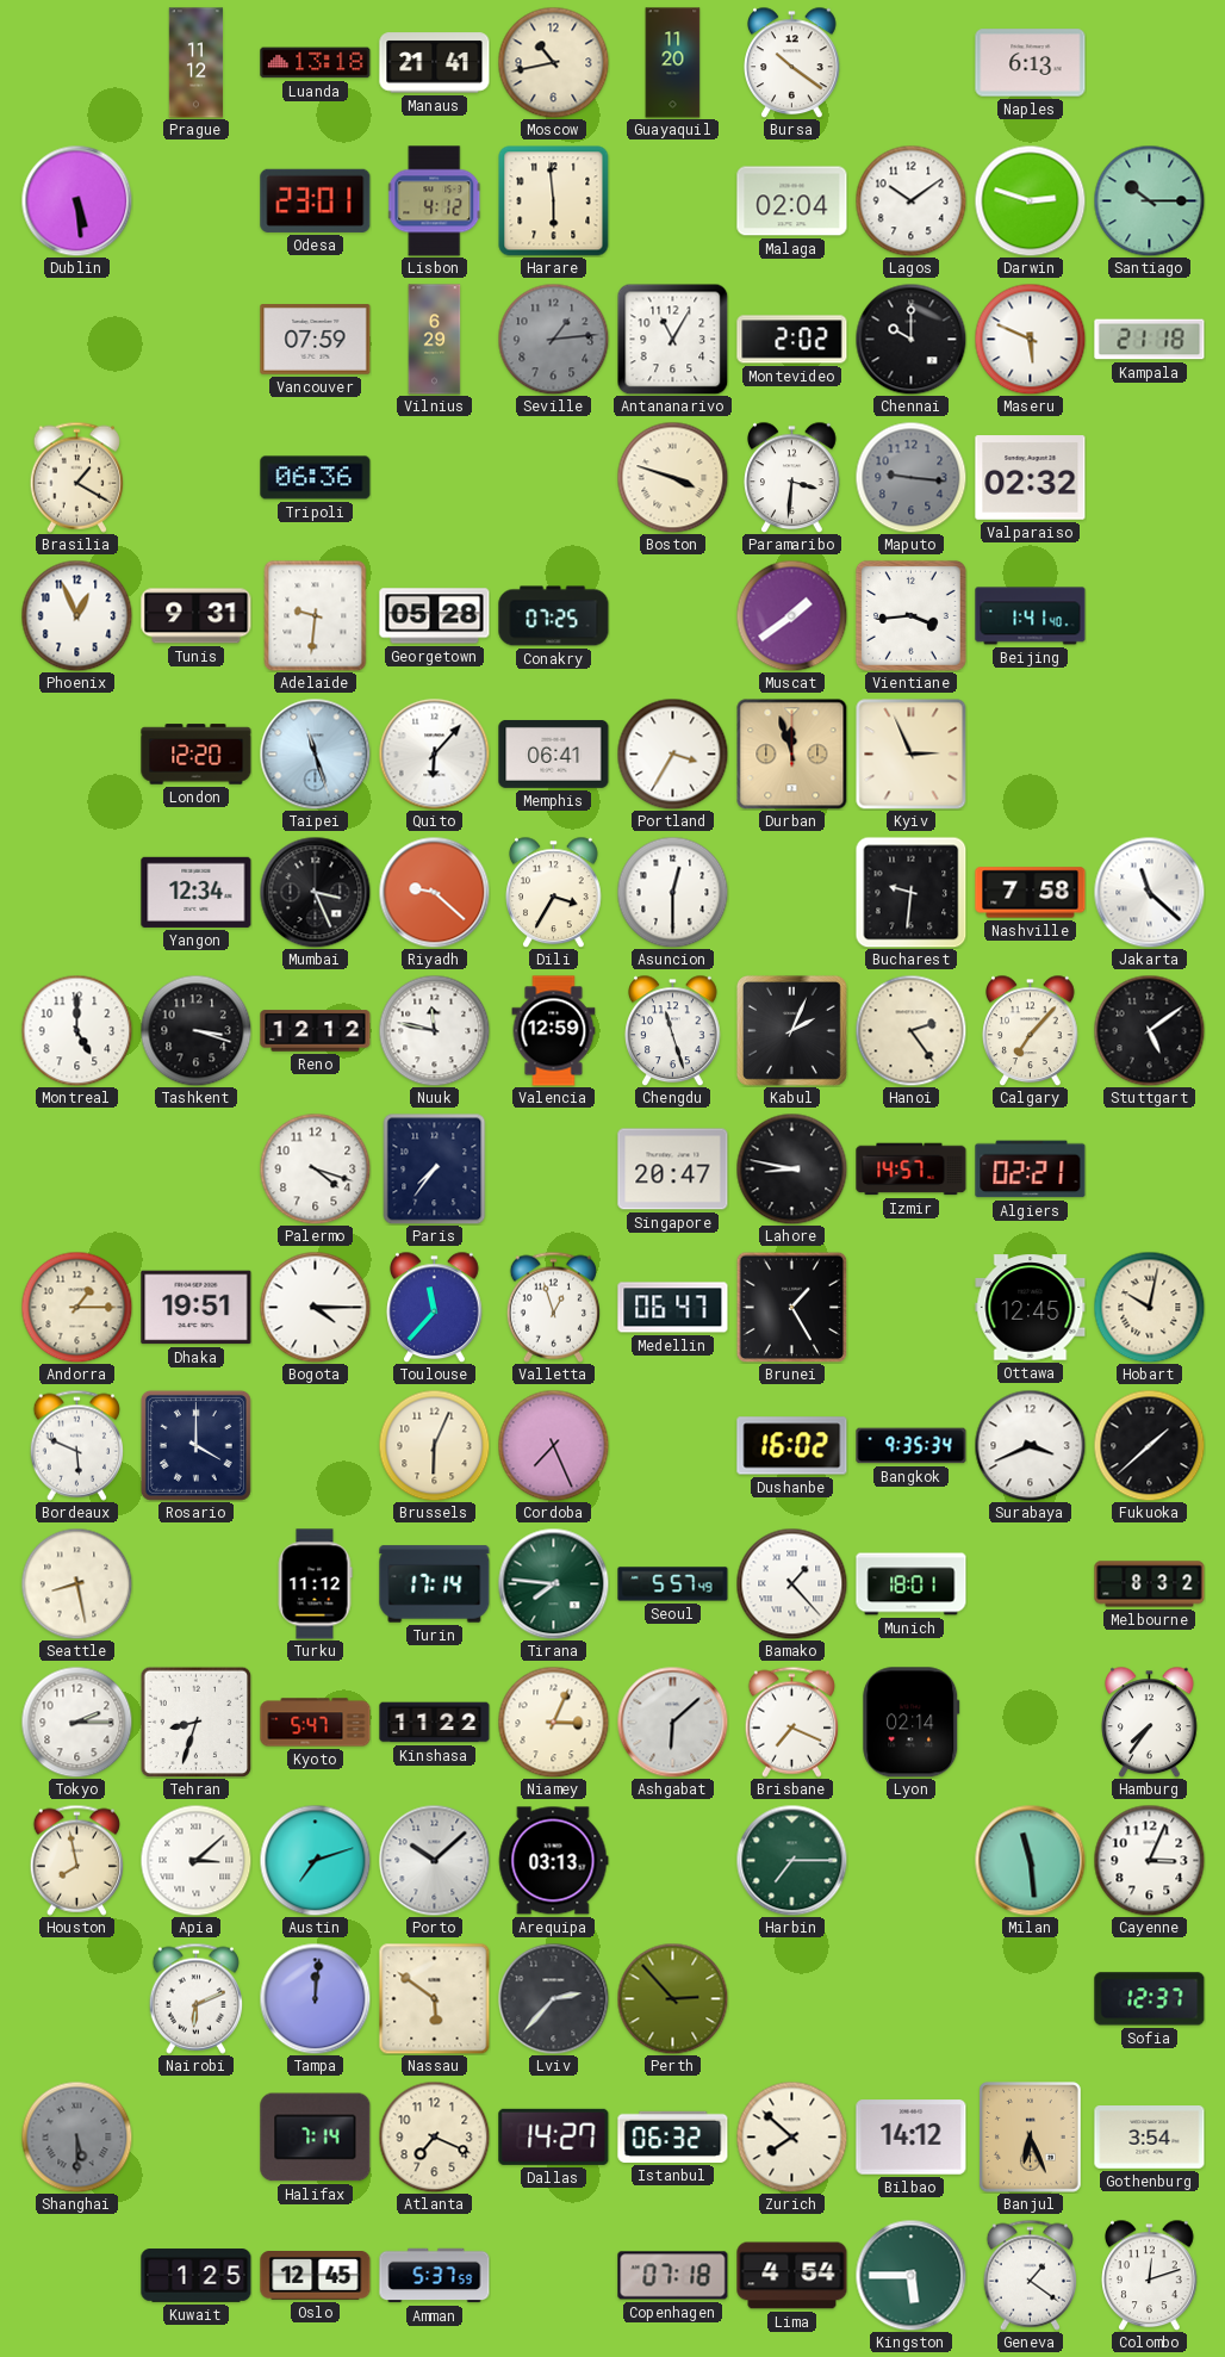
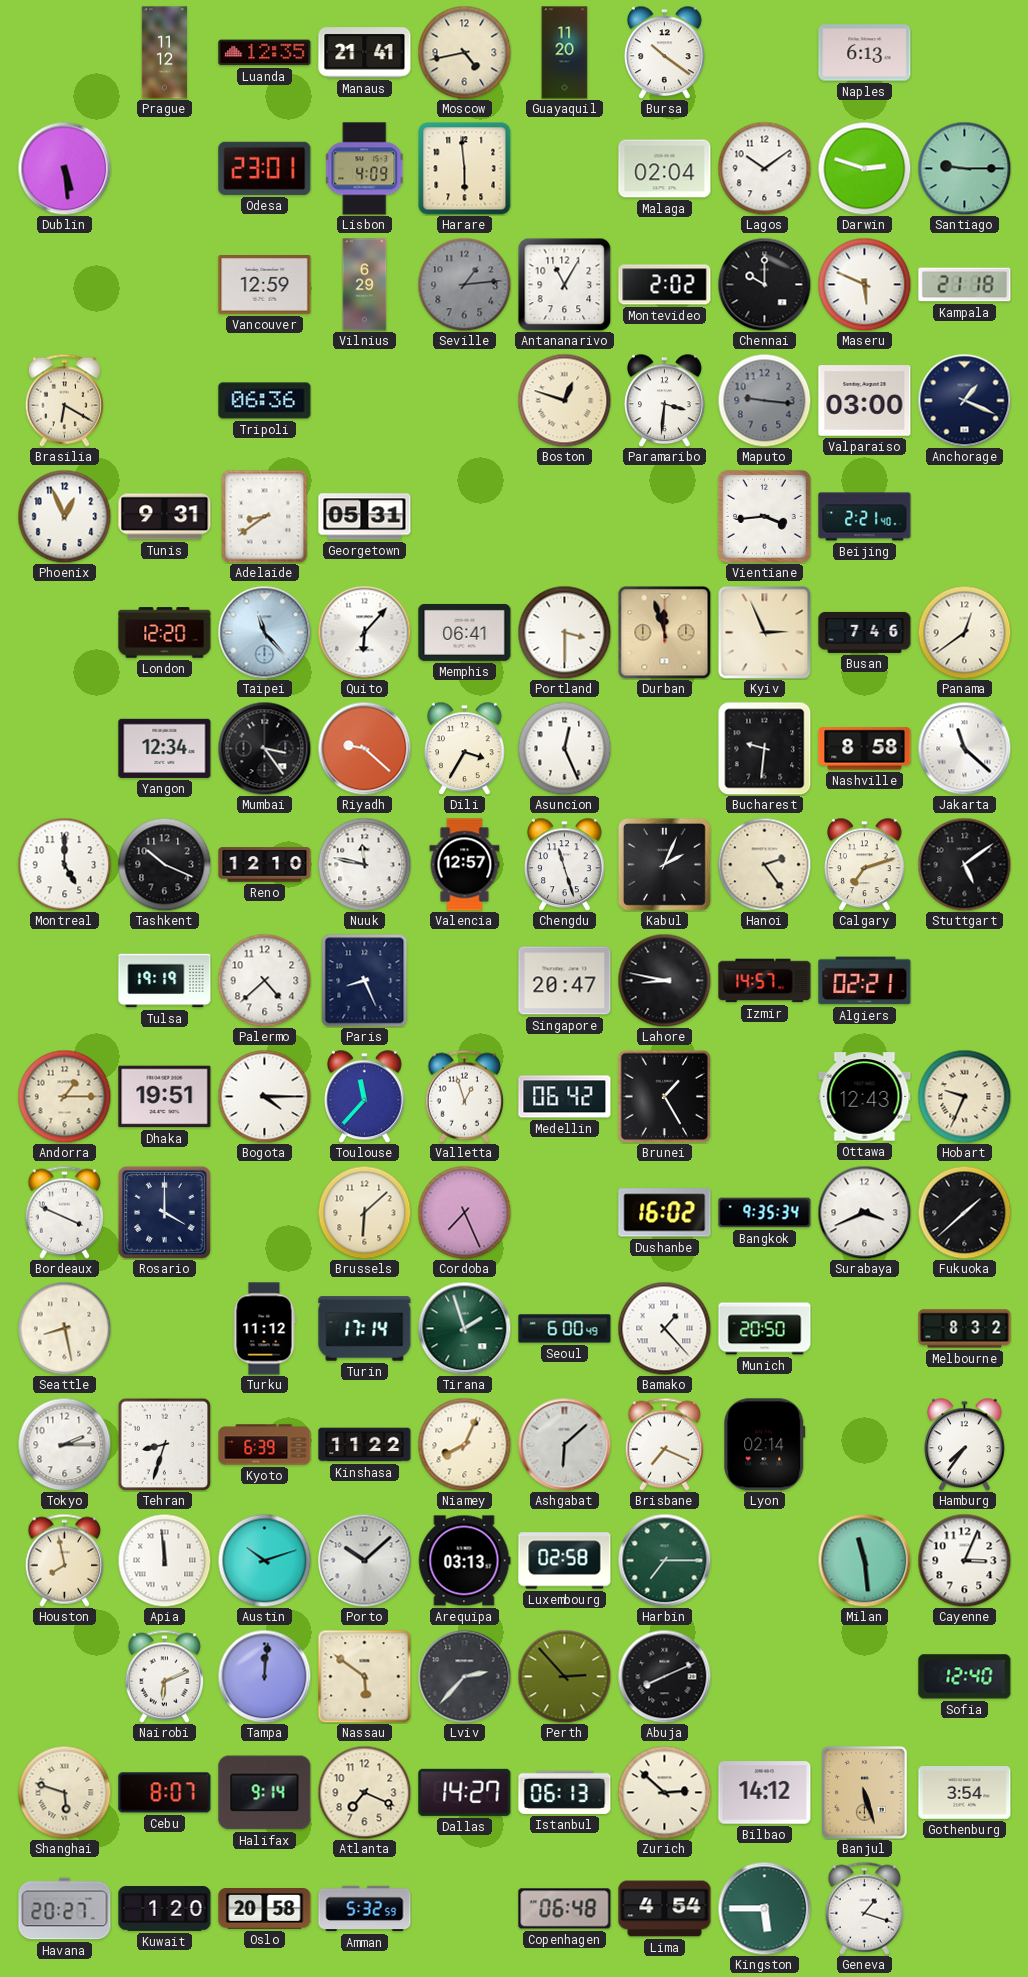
Luanda: 13:18 -> 12:35
Moscow: 10:43 -> 4:43
Lisbon: 4:12 -> 4:09
Santiago: 10:15 -> 9:15
Vancouver: 07:59 -> 12:59
Brasilia: 1:20 -> 6:20
Boston: 3:48 -> 12:48
Valparaiso: 02:32 -> 03:00
Anchorage: none -> 1:19
Adelaide: 9:31 -> 8:39
Georgetown: 05:28 -> 05:31
Conakry: 07:25 -> none
Muscat: 1:39 -> none
Beijing: 1:41 -> 2:21
Taipei: 11:27 -> 11:23
Portland: 3:35 -> 3:30
Busan: none -> 7:46
Panama: none -> 12:39
Mumbai: 3:26 -> 3:24
Asuncion: 12:30 -> 12:26
Nashville: 7:58 -> 8:58
Tashkent: 3:18 -> 10:19
Reno: 12:12 -> 12:10
Valencia: 12:59 -> 12:57
Calgary: 7:07 -> 7:12
Tulsa: none -> 19:19
Palermo: 4:18 -> 4:38
Paris: 7:36 -> 8:26
Medellin: 06:47 -> 06:42
Ottawa: 12:45 -> 12:43
Hobart: 10:02 -> 9:34
Bordeaux: 5:49 -> 3:49
Brussels: 6:04 -> 6:08
Tirana: 7:46 -> 1:57
Seoul: 5:57 -> 6:00
Munich: 18:01 -> 20:50
Kyoto: 5:47 -> 6:39
Niamey: 3:04 -> 8:04
Apia: 3:08 -> 11:59
Austin: 7:12 -> 10:12
Luxembourg: none -> 02:58
Abuja: none -> 8:11
Sofia: 12:37 -> 12:40
Shanghai: 5:30 -> 5:48
Shanghai dial: grey -> cream
Cebu: none -> 8:07
Halifax: 7:14 -> 9:14
Istanbul: 06:32 -> 06:13
Zurich: 7:52 -> 2:52
Banjul: 6:26 -> 5:27
Havana: none -> 20:27
Kuwait: 1:25 -> 1:20
Oslo: 12:45 -> 20:58
Amman: 5:37 -> 5:32
Copenhagen: 07:18 -> 06:48
Geneva: 1:21 -> 1:18
Colombo: 12:12 -> none
